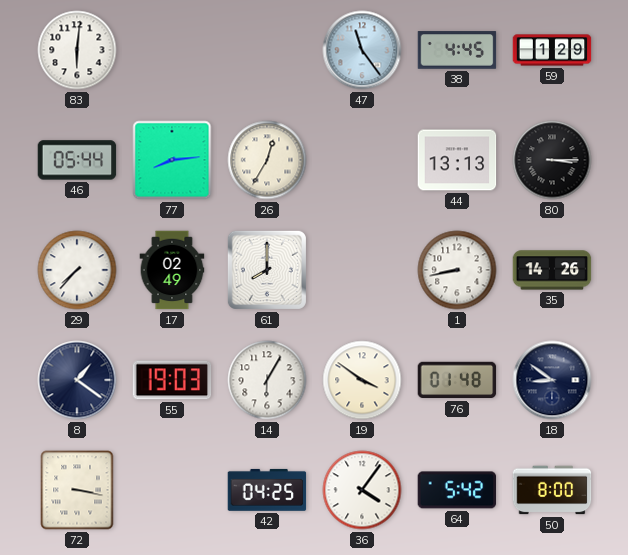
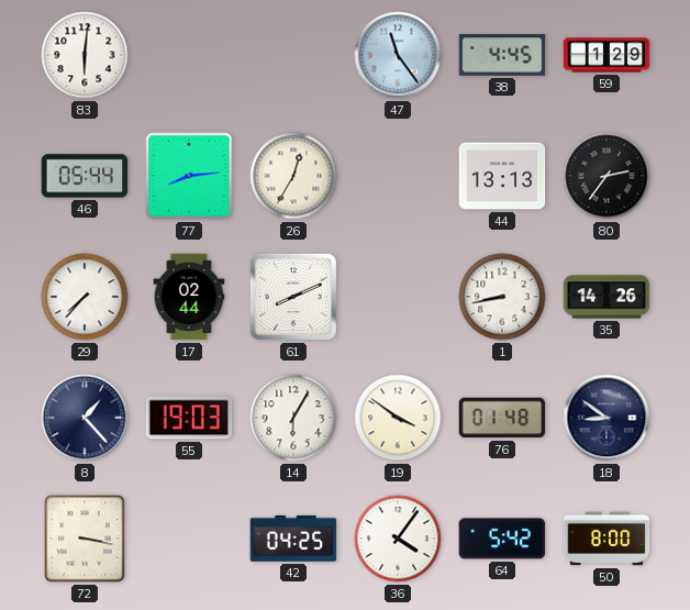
80: 3:15 -> 2:36
17: 02:49 -> 02:44
61: 8:00 -> 8:11
8: 1:21 -> 1:23
